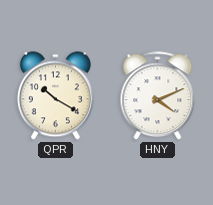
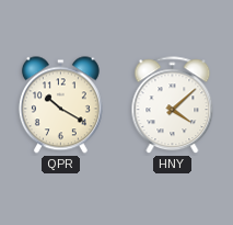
HNY: 4:11 -> 4:08
